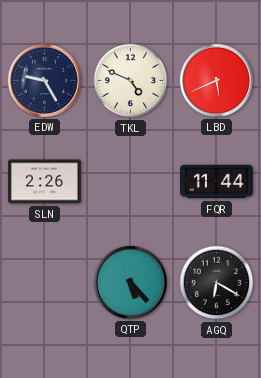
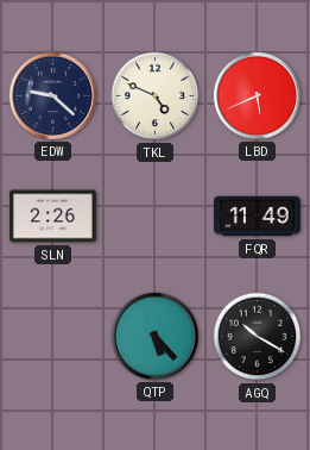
EDW: 9:25 -> 9:22
FQR: 11:44 -> 11:49
AGQ: 6:20 -> 10:20
